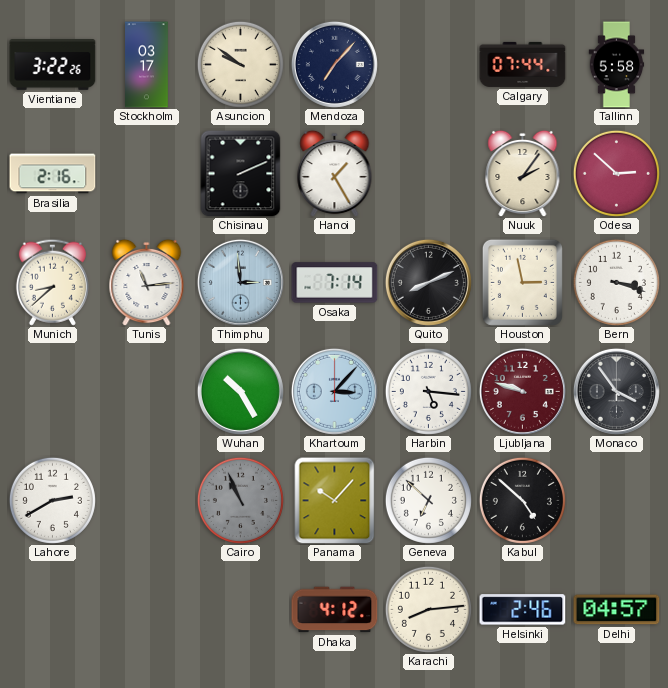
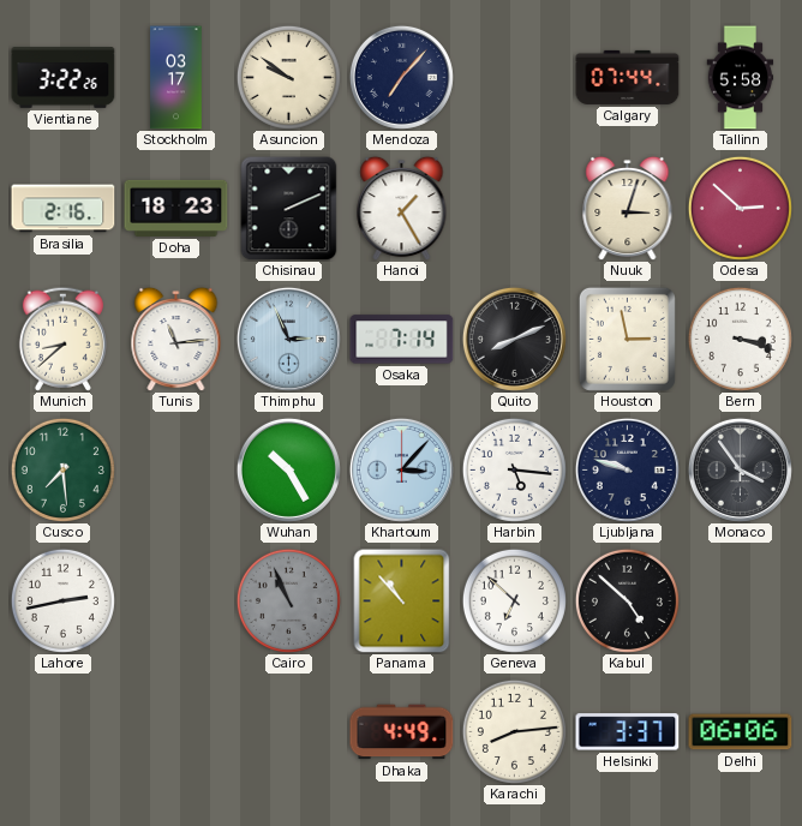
Doha: none -> 18:23
Nuuk: 2:06 -> 3:03
Thimphu: 2:59 -> 2:56
Cusco: none -> 7:29
Ljubljana dial: burgundy -> navy
Lahore: 2:40 -> 2:43
Panama: 10:07 -> 10:53
Dhaka: 4:12 -> 4:49
Helsinki: 2:46 -> 3:37
Delhi: 04:57 -> 06:06
